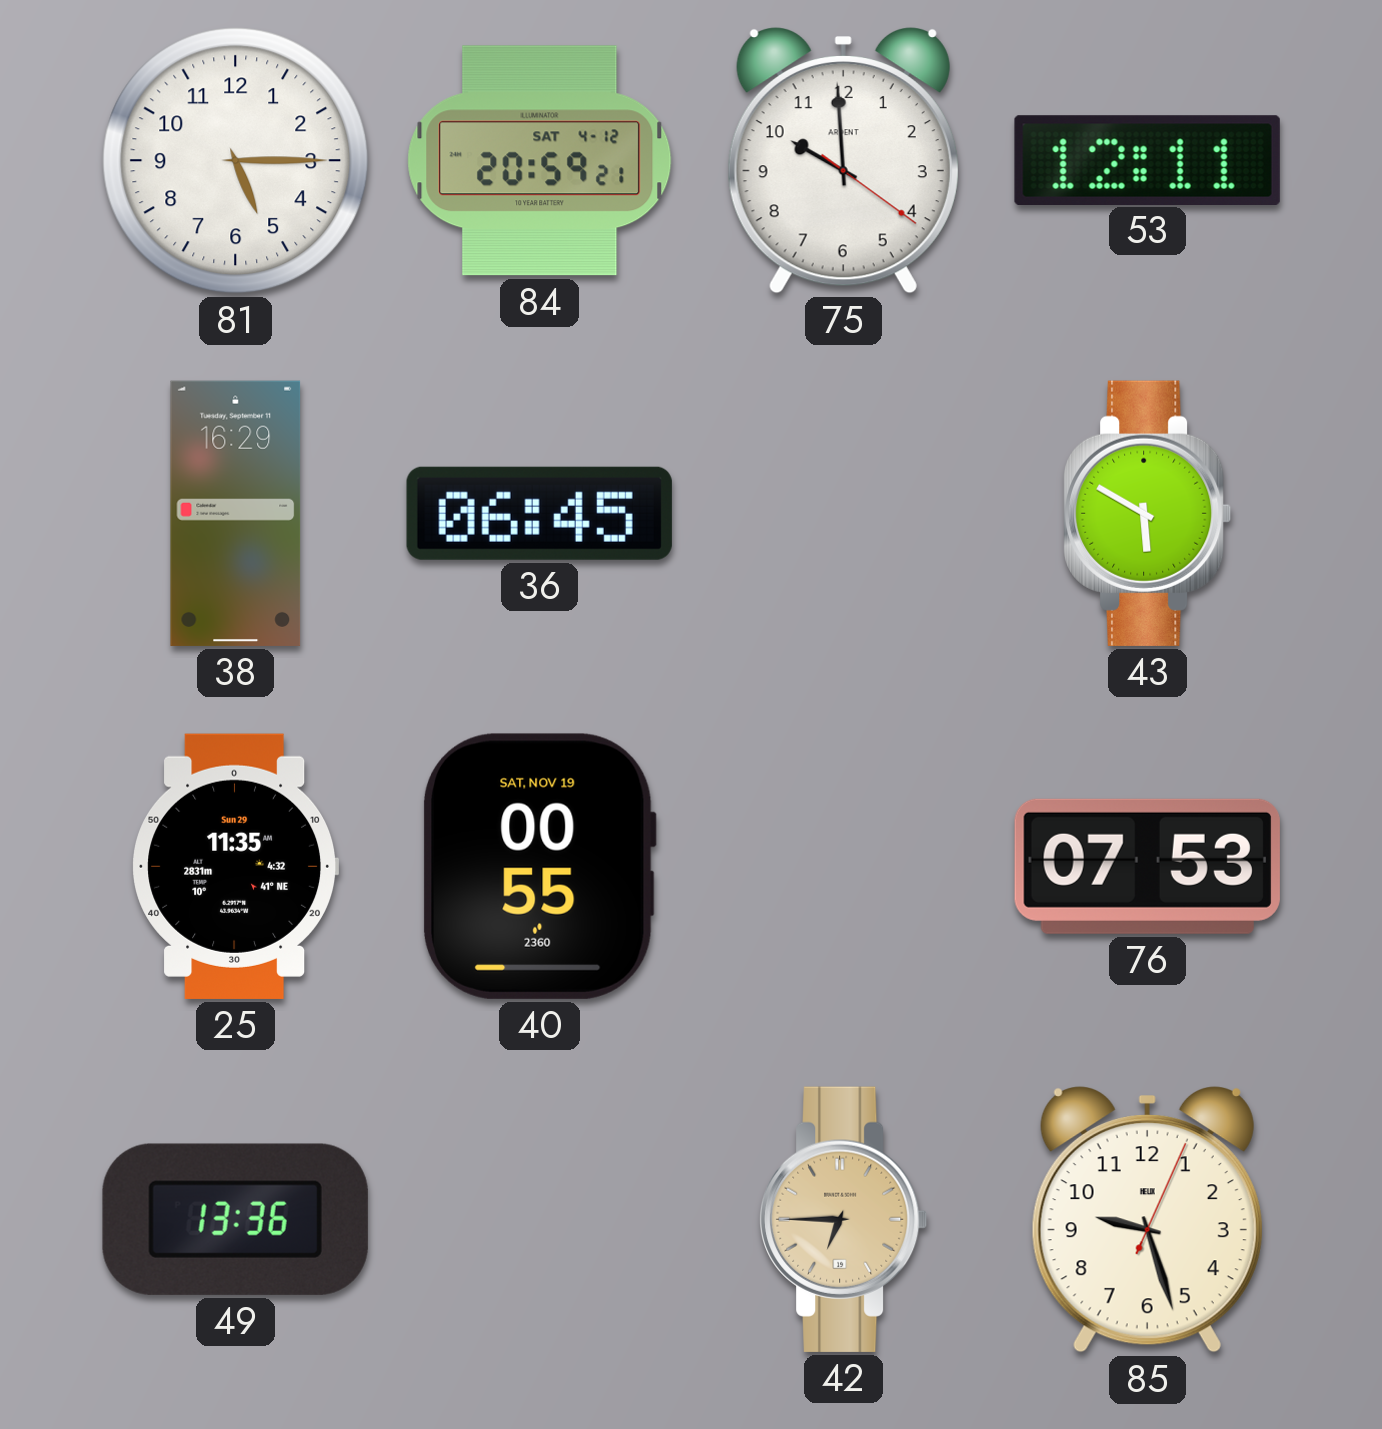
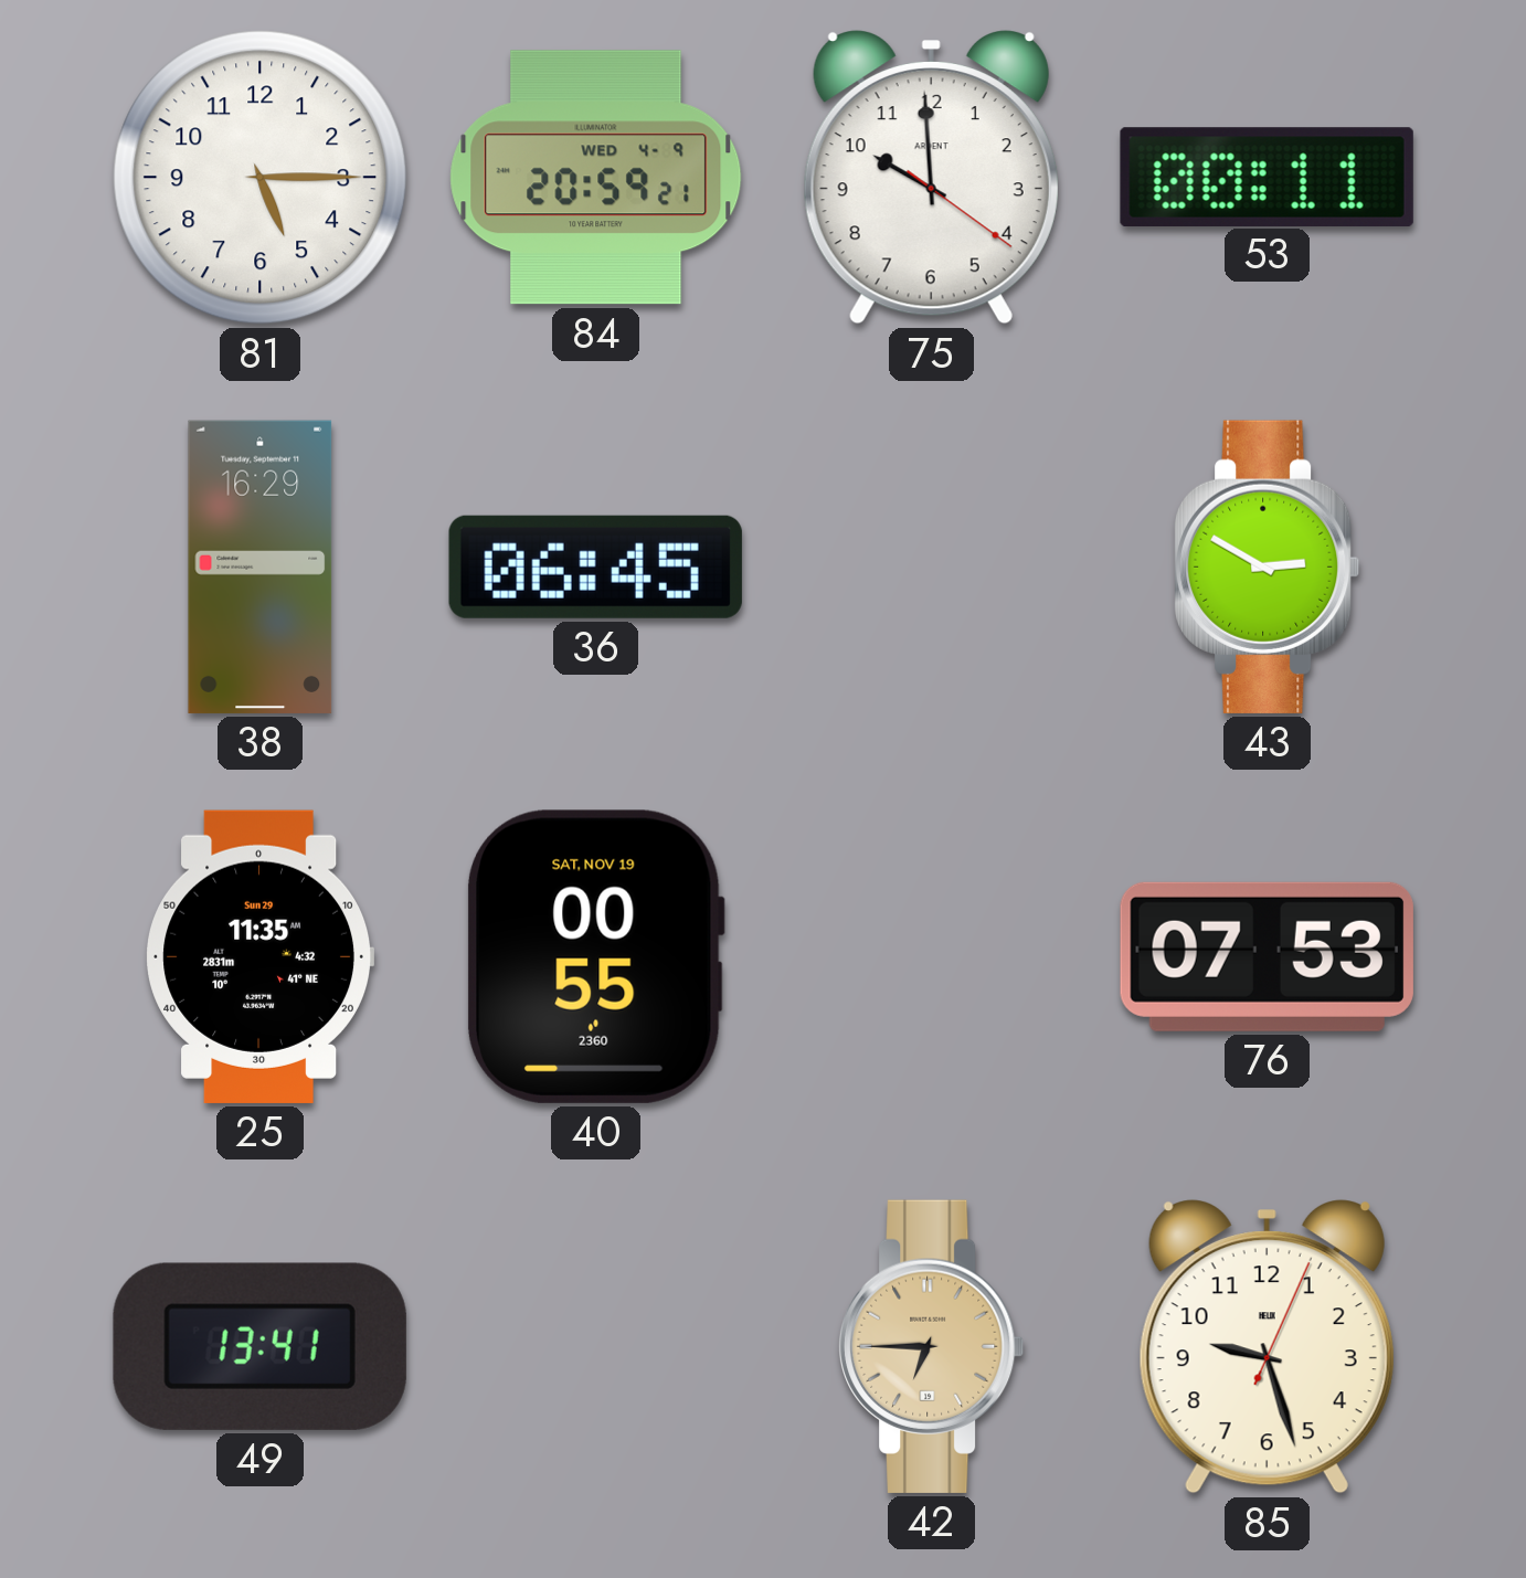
84 date: SAT 4-12 -> WED 4-9
53: 12:11 -> 00:11
43: 5:50 -> 2:50
49: 13:36 -> 13:41
